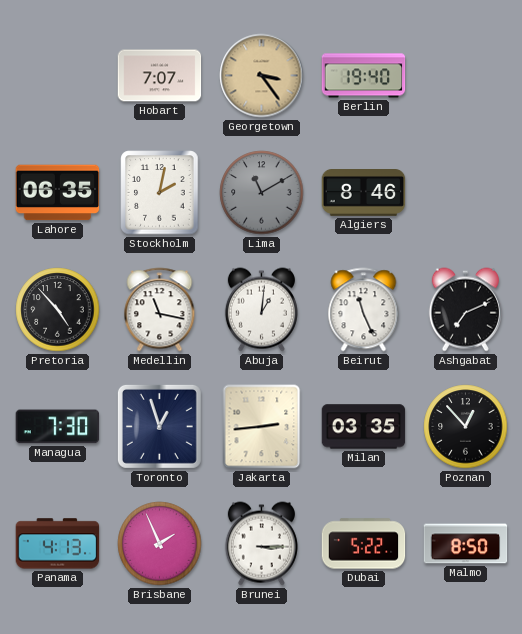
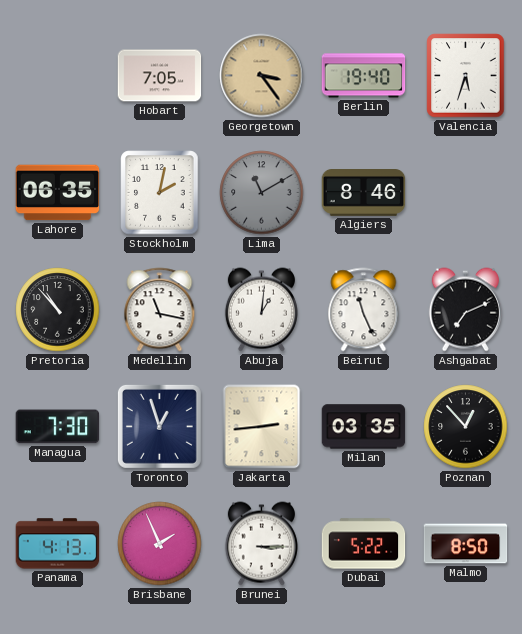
Hobart: 7:07 -> 7:05
Valencia: none -> 5:33
Pretoria: 4:53 -> 10:53
